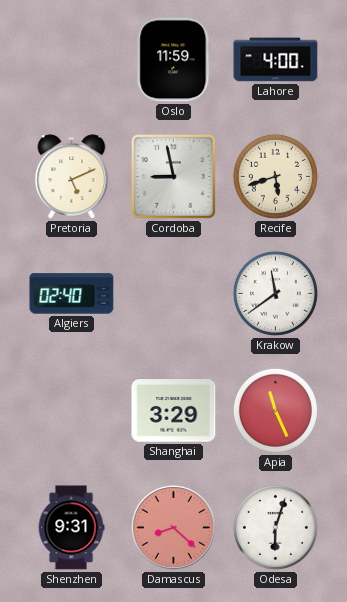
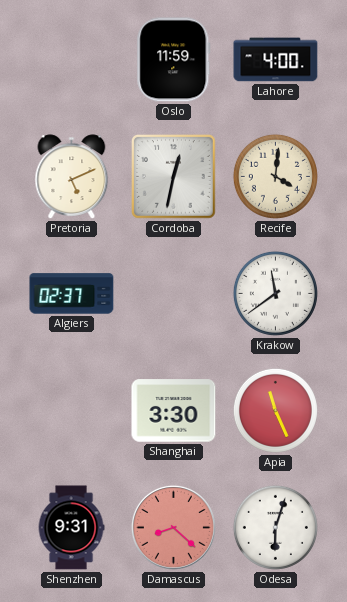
Cordoba: 8:58 -> 12:32
Recife: 5:42 -> 4:01
Algiers: 02:40 -> 02:37
Shanghai: 3:29 -> 3:30
